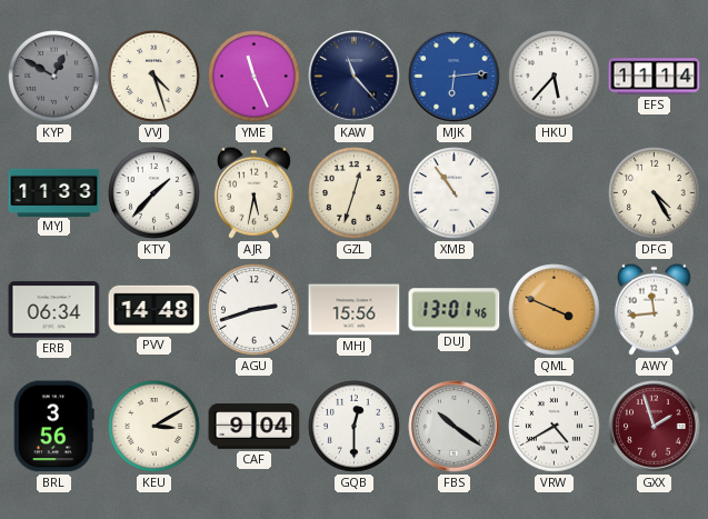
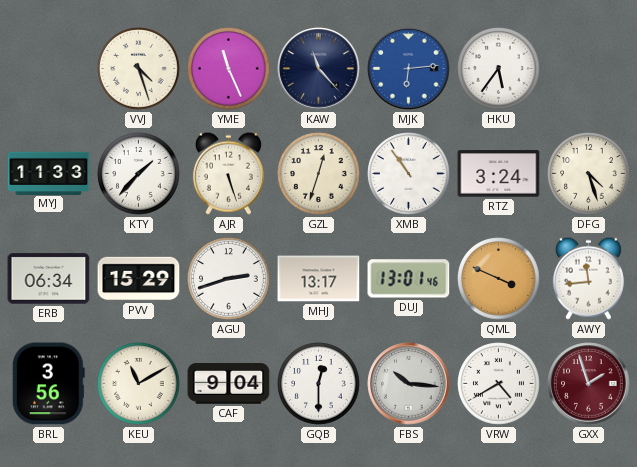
KYP: 12:50 -> none
HKU: 5:37 -> 5:36
EFS: 11:14 -> none
AJR: 5:32 -> 5:27
RTZ: none -> 3:24
DFG: 4:25 -> 4:27
PVV: 14:48 -> 15:29
MHJ: 15:56 -> 13:17
KEU: 3:10 -> 11:10
FBS: 10:21 -> 10:16
